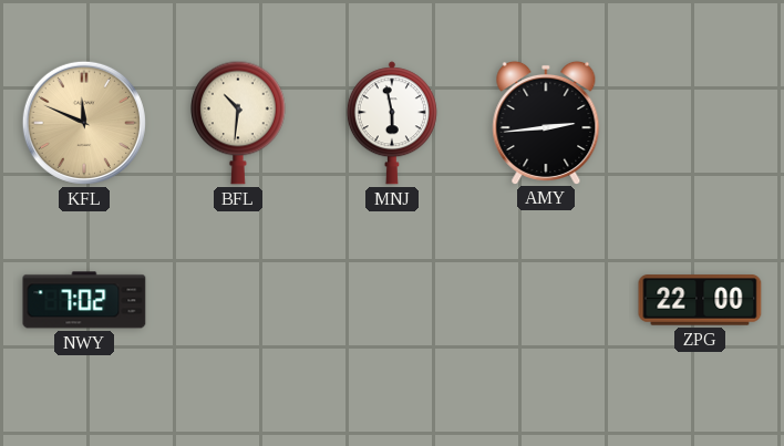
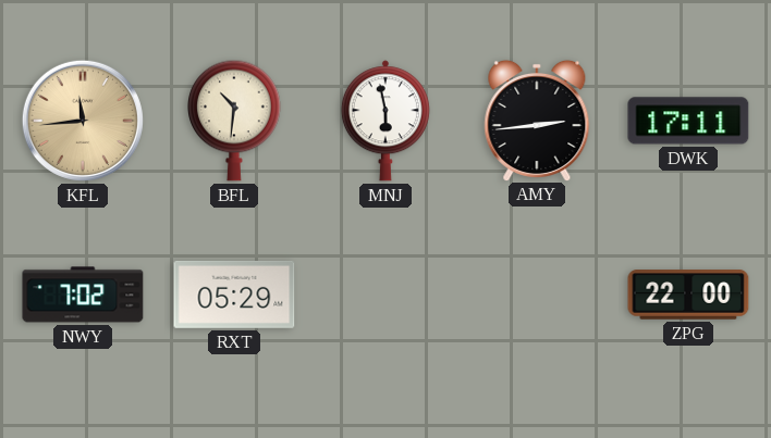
KFL: 11:49 -> 11:44
DWK: none -> 17:11
RXT: none -> 05:29
